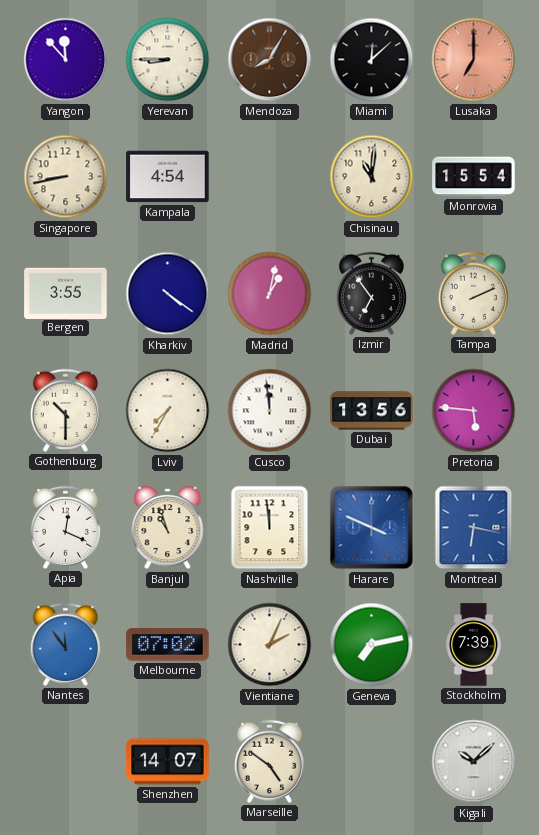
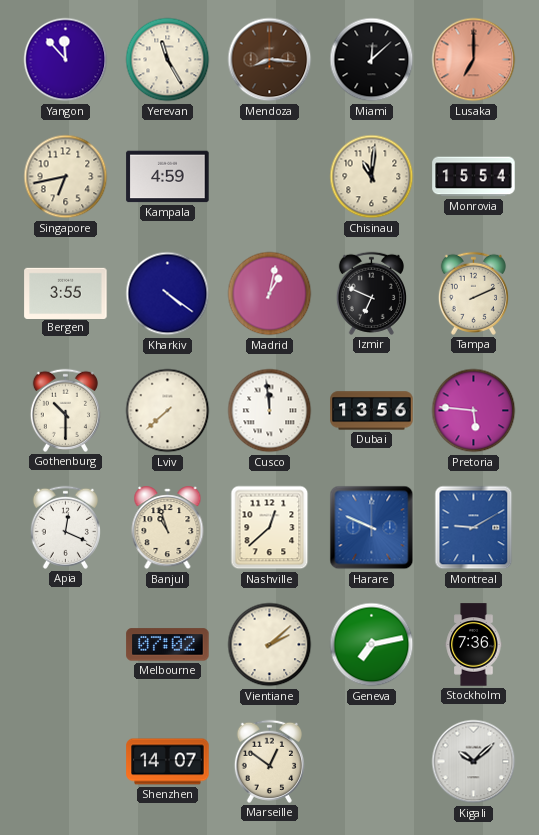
Yerevan: 8:45 -> 11:25
Mendoza: 8:05 -> 8:16
Singapore: 8:43 -> 6:43
Kampala: 4:54 -> 4:59
Izmir: 6:54 -> 6:49
Lviv: 7:35 -> 7:38
Nashville: 11:59 -> 12:38
Harare: 3:49 -> 9:49
Montreal: 6:17 -> 9:10
Nantes: 11:54 -> none
Vientiane: 2:04 -> 2:08
Stockholm: 7:39 -> 7:36
Marseille: 4:51 -> 12:51
